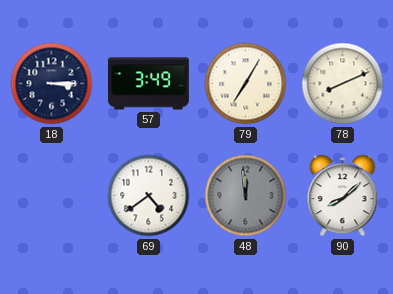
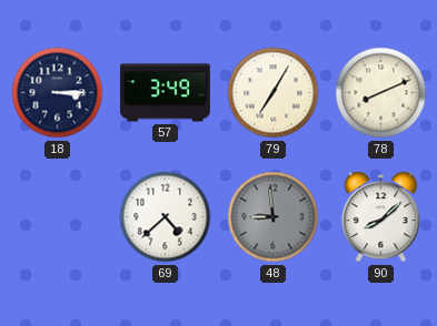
69: 4:39 -> 4:38
48: 11:59 -> 8:59
